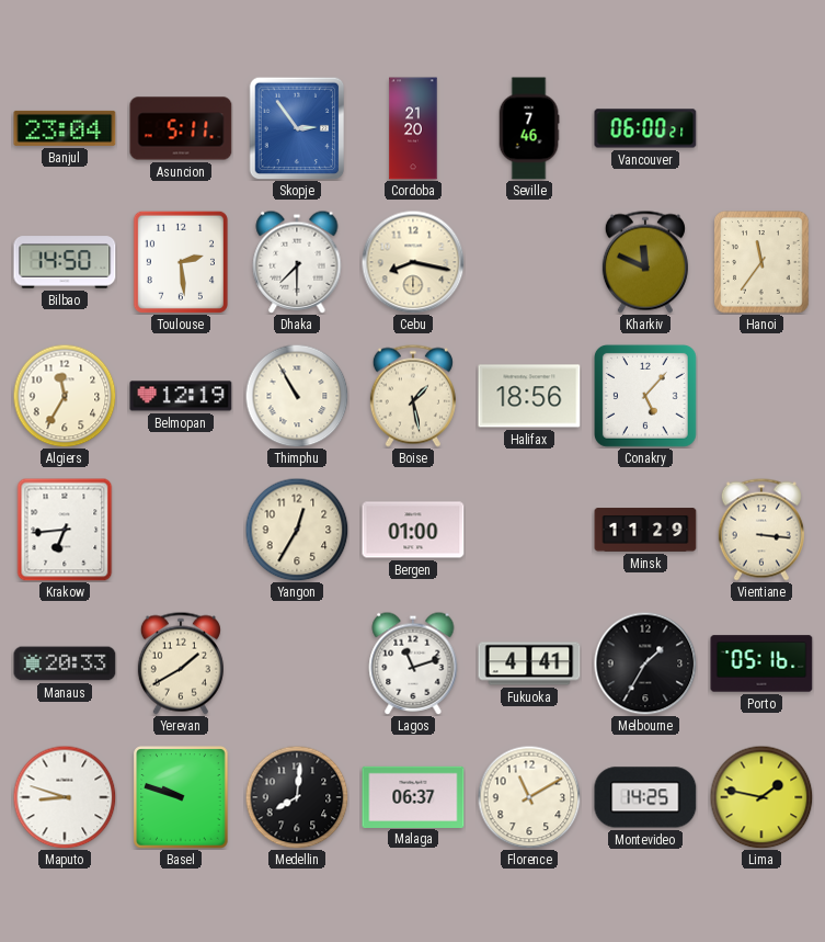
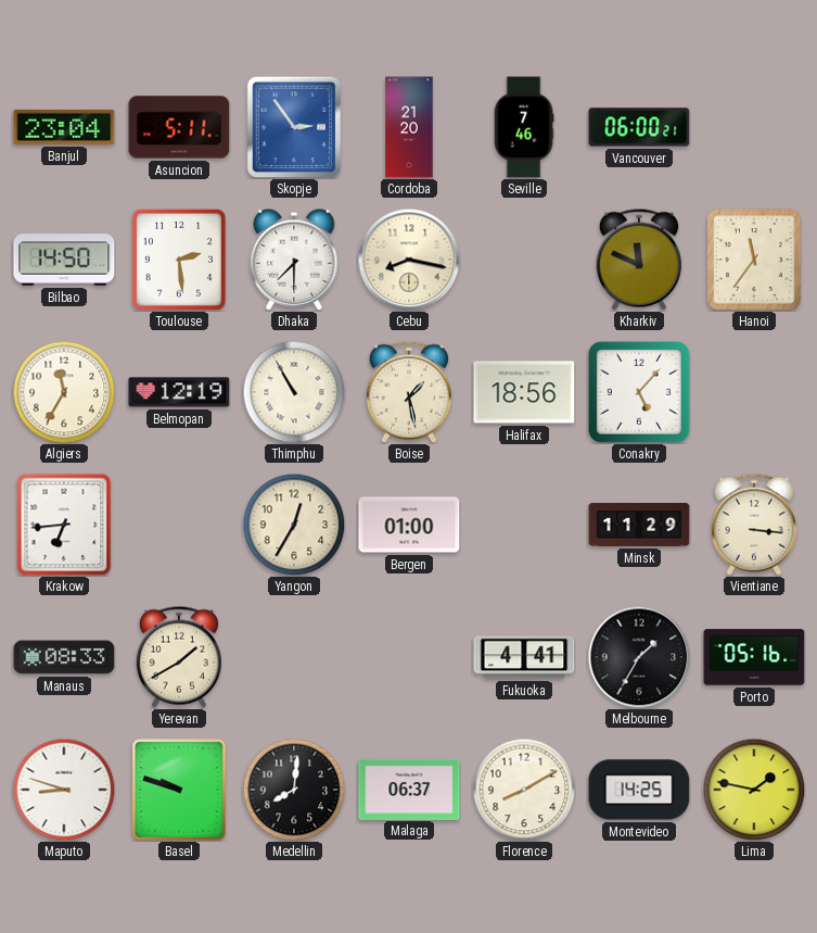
Manaus: 20:33 -> 08:33
Lagos: 11:12 -> none
Florence: 11:10 -> 8:10
